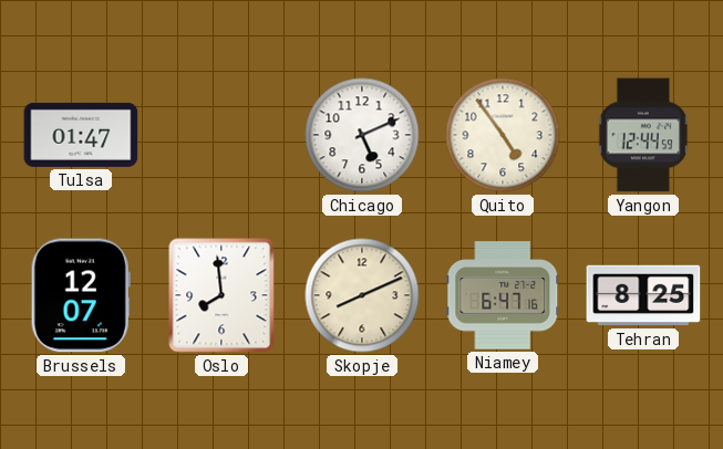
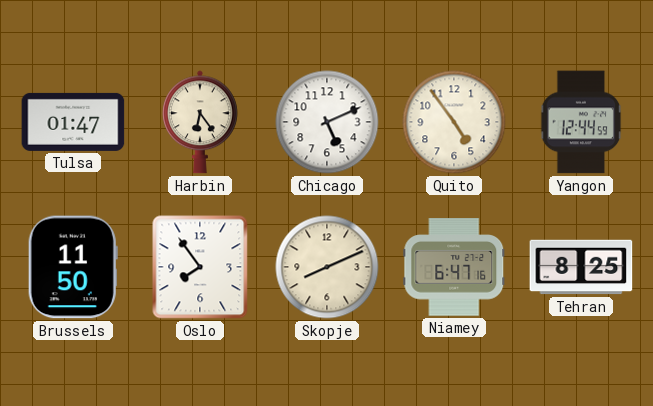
Harbin: none -> 6:24
Brussels: 12:07 -> 11:50
Oslo: 7:59 -> 7:54
